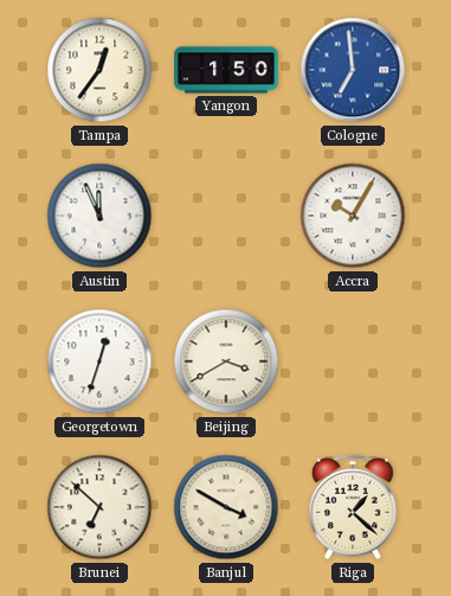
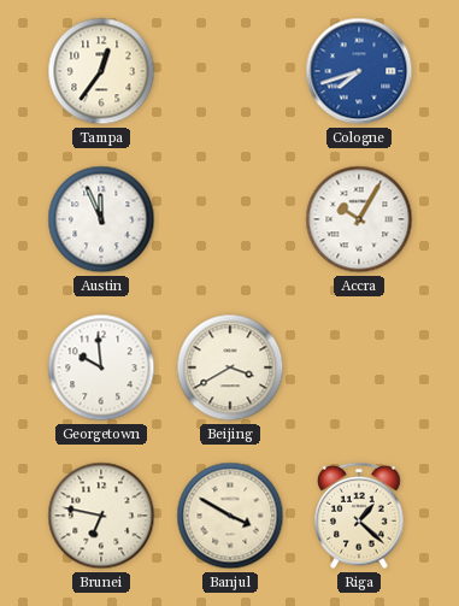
Yangon: 1:50 -> none
Cologne: 6:59 -> 7:42
Georgetown: 12:33 -> 9:59
Brunei: 6:52 -> 6:47
